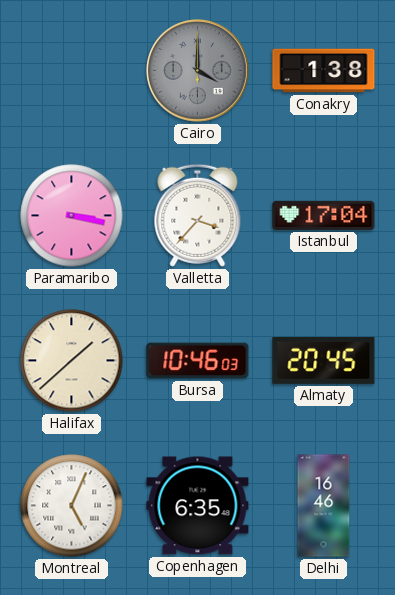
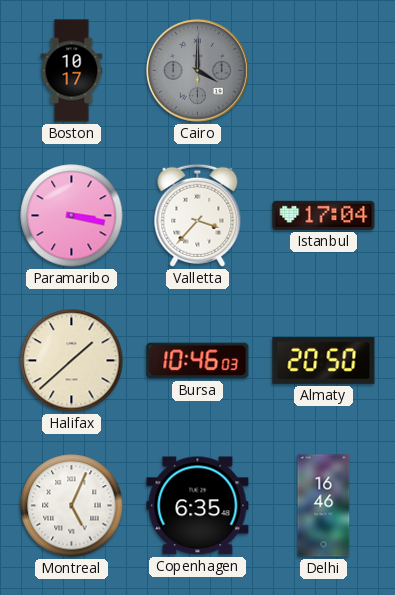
Boston: none -> 10:17
Conakry: 1:38 -> none
Almaty: 20:45 -> 20:50
